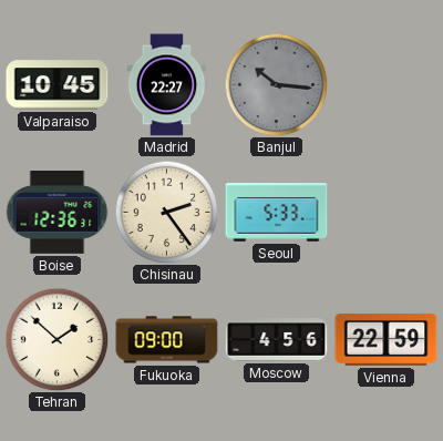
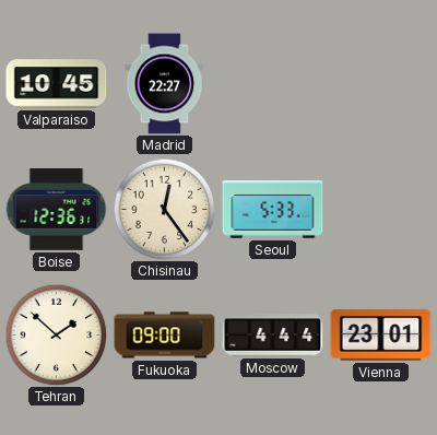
Banjul: 10:16 -> none
Chisinau: 2:24 -> 12:24
Moscow: 4:56 -> 4:44
Vienna: 22:59 -> 23:01
